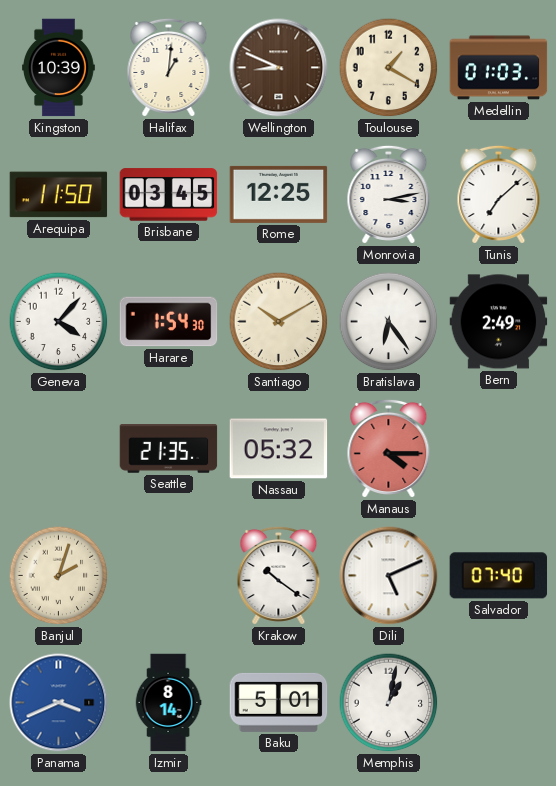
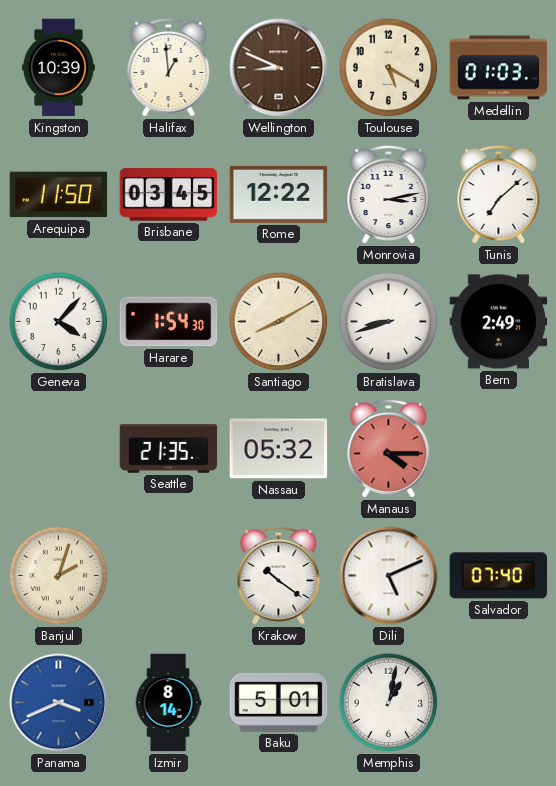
Halifax: 1:01 -> 12:59
Toulouse: 1:20 -> 5:20
Rome: 12:25 -> 12:22
Santiago: 10:10 -> 8:10
Bratislava: 6:24 -> 8:42
